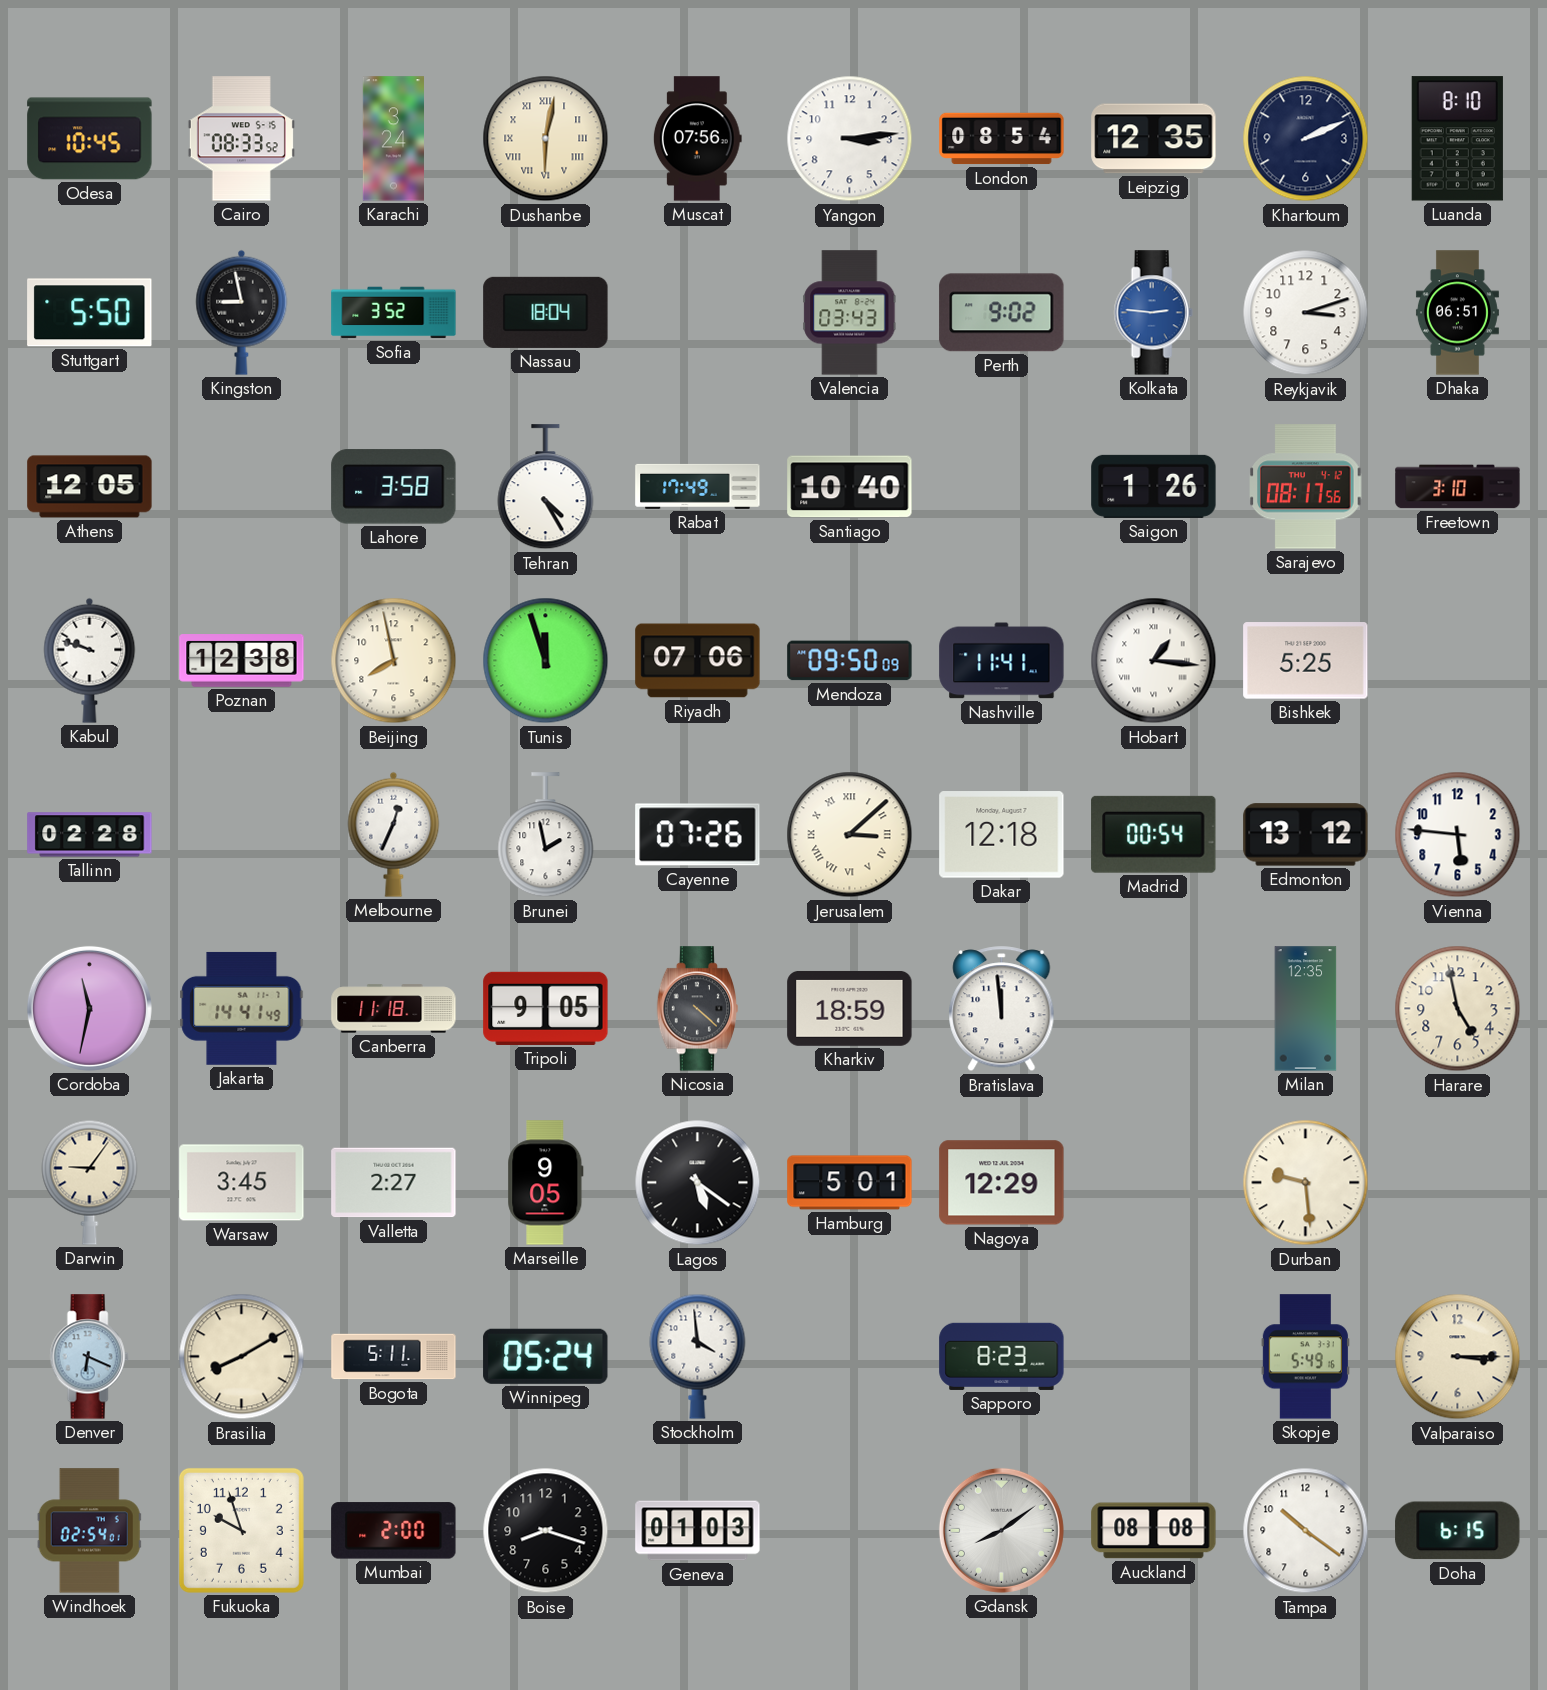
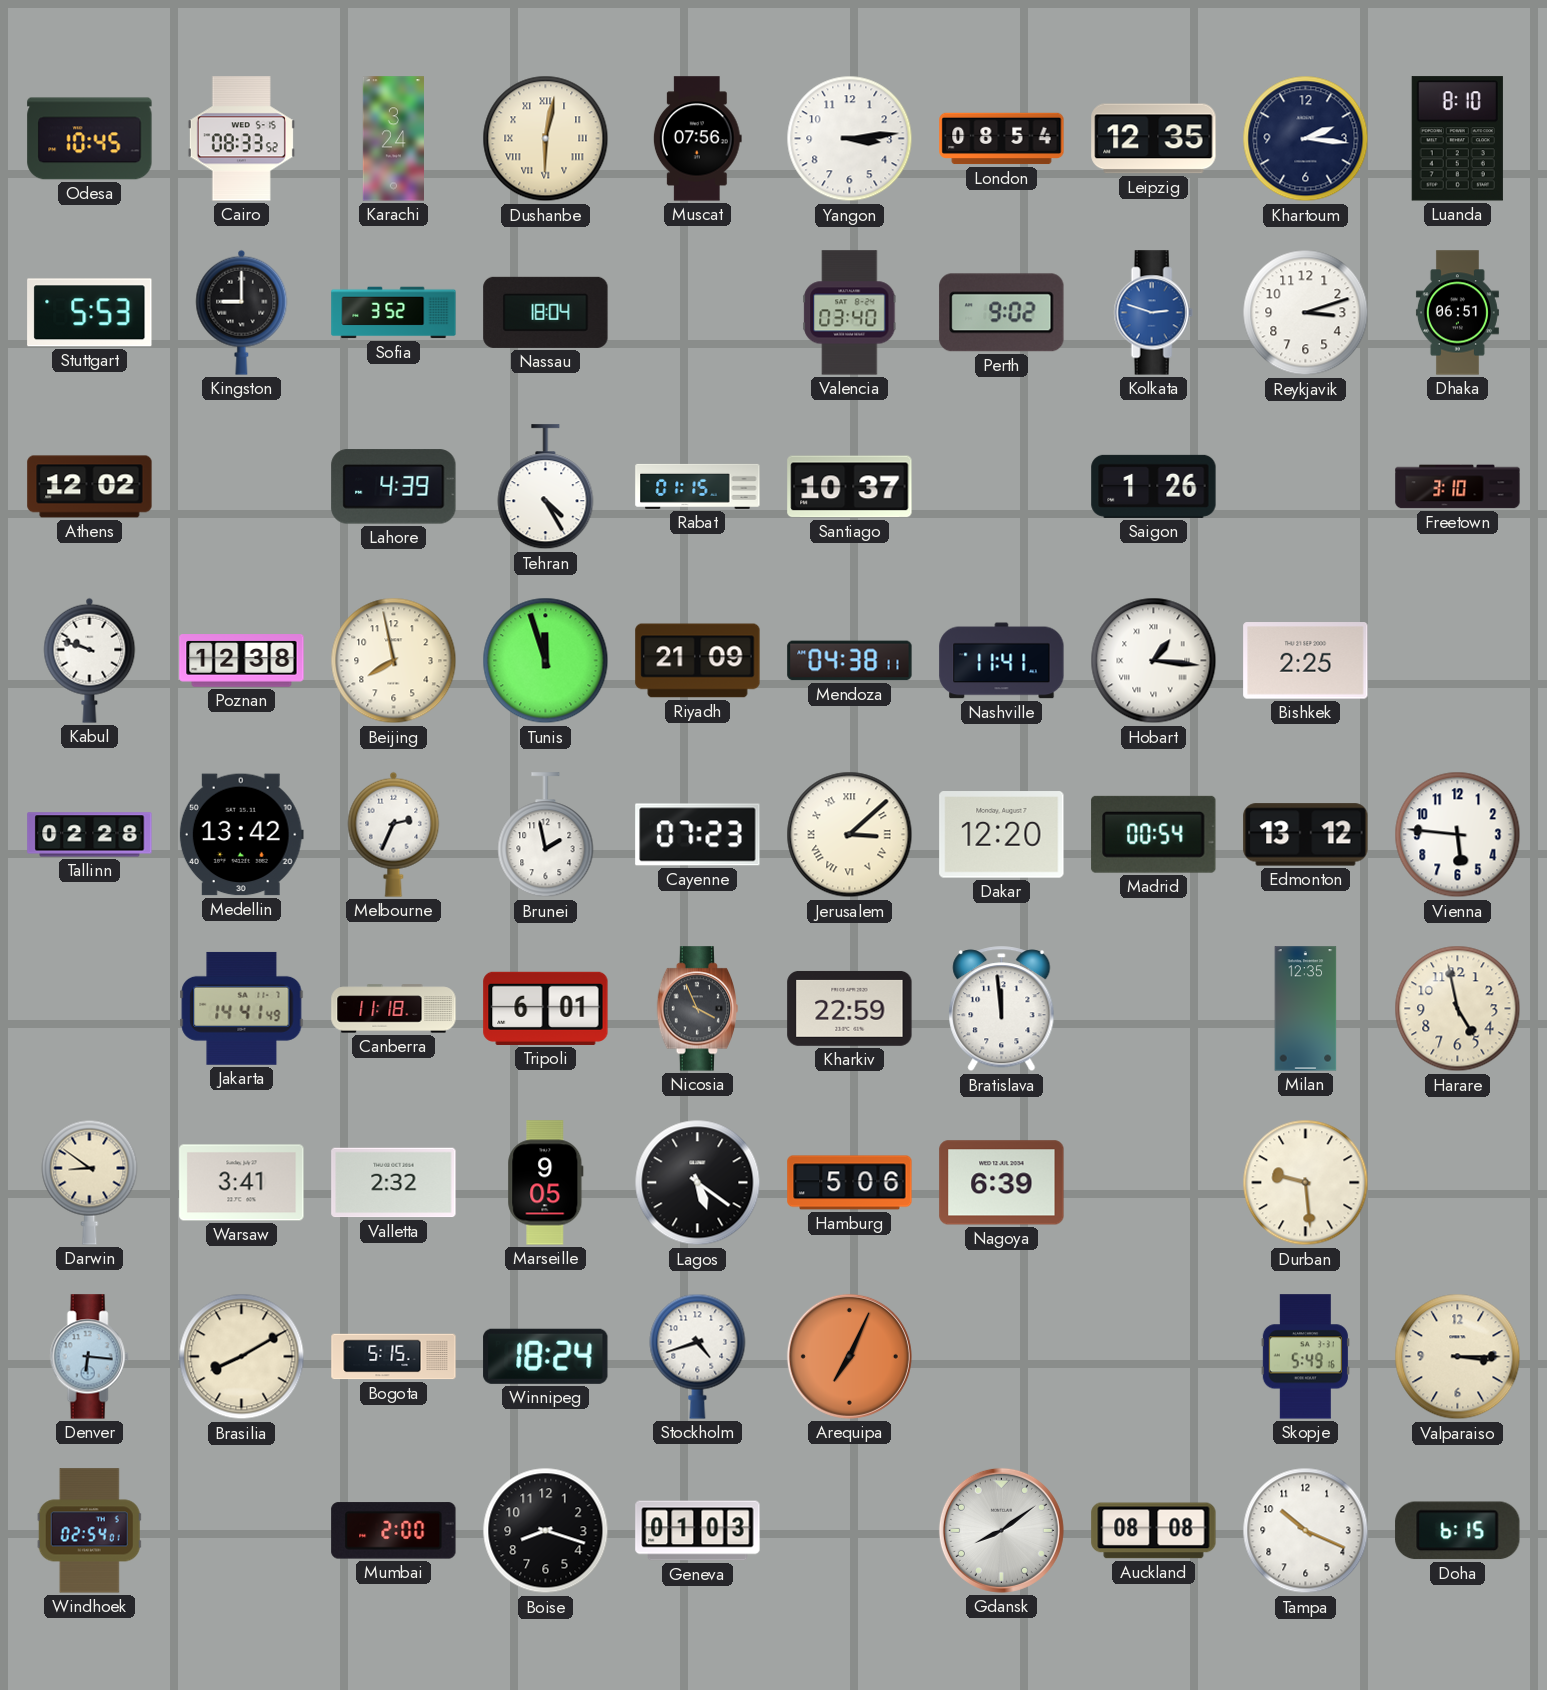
Khartoum: 2:11 -> 2:16
Stuttgart: 5:50 -> 5:53
Kingston: 8:58 -> 9:00
Valencia: 03:43 -> 03:40
Kolkata: 2:46 -> 2:48
Athens: 12:05 -> 12:02
Lahore: 3:58 -> 4:39
Rabat: 17:49 -> 01:15
Santiago: 10:40 -> 10:37
Sarajevo: 08:17 -> none
Riyadh: 07:06 -> 21:09
Mendoza: 09:50 -> 04:38
Bishkek: 5:25 -> 2:25
Medellin: none -> 13:42
Melbourne: 12:34 -> 2:34
Cayenne: 07:26 -> 07:23
Dakar: 12:18 -> 12:20
Cordoba: 11:32 -> none
Tripoli: 9:05 -> 6:01
Nicosia: 4:22 -> 3:56
Kharkiv: 18:59 -> 22:59
Darwin: 9:06 -> 8:51
Warsaw: 3:45 -> 3:41
Valletta: 2:27 -> 2:32
Hamburg: 5:01 -> 5:06
Nagoya: 12:29 -> 6:39
Denver: 6:19 -> 6:16
Bogota: 5:11 -> 5:15
Winnipeg: 05:24 -> 18:24
Stockholm: 3:59 -> 4:42
Arequipa: none -> 7:04
Sapporo: 8:23 -> none
Fukuoka: 9:57 -> none
Tampa: 10:21 -> 10:19
